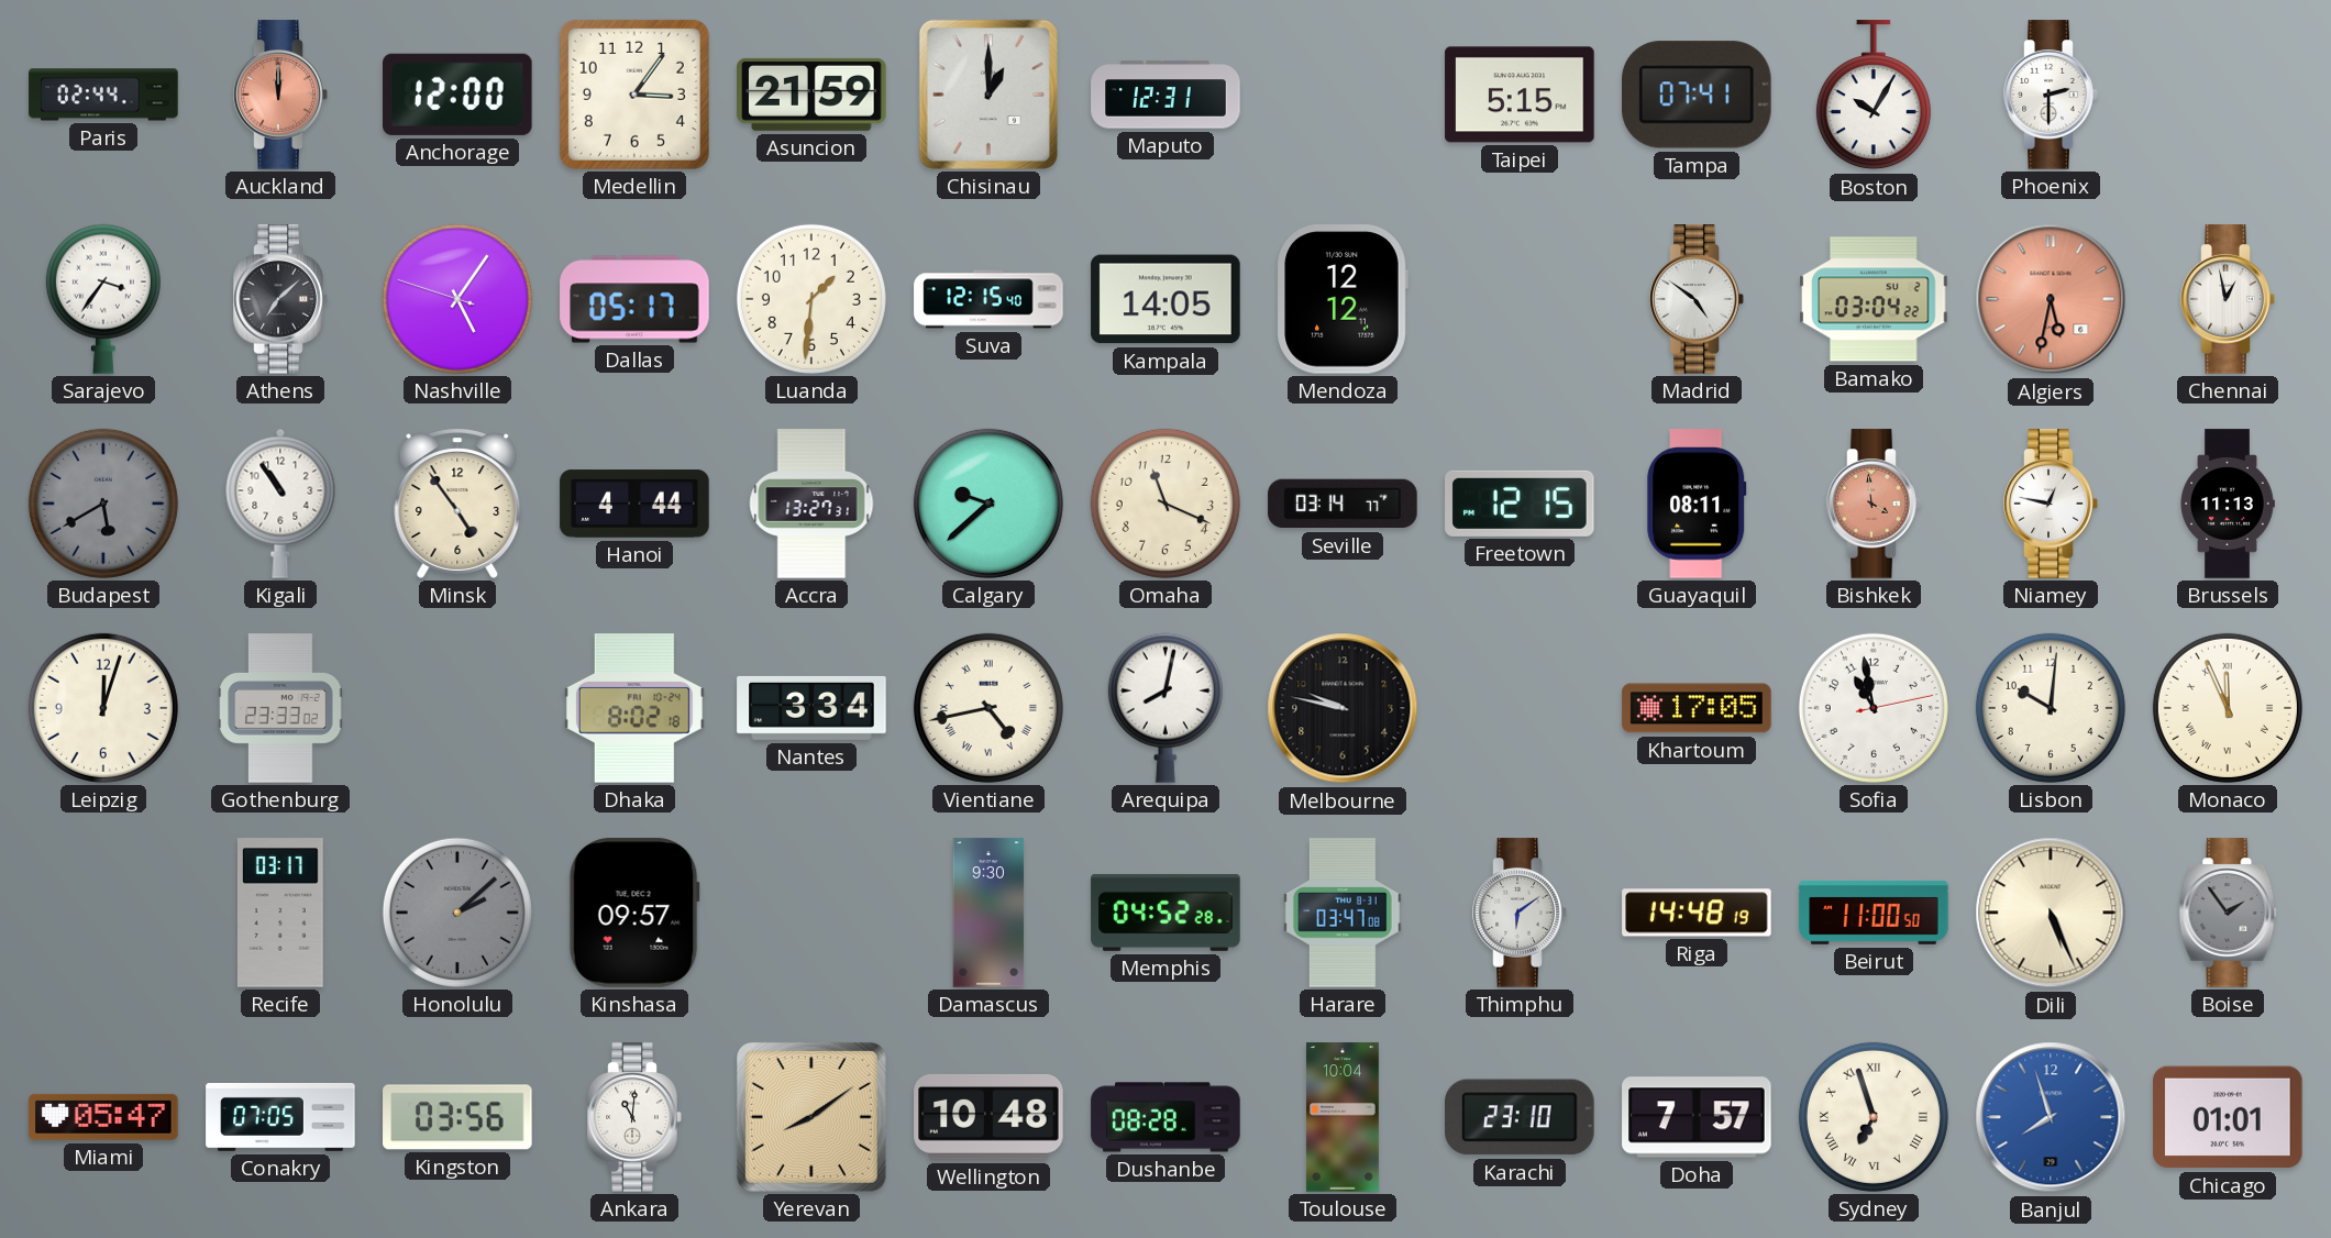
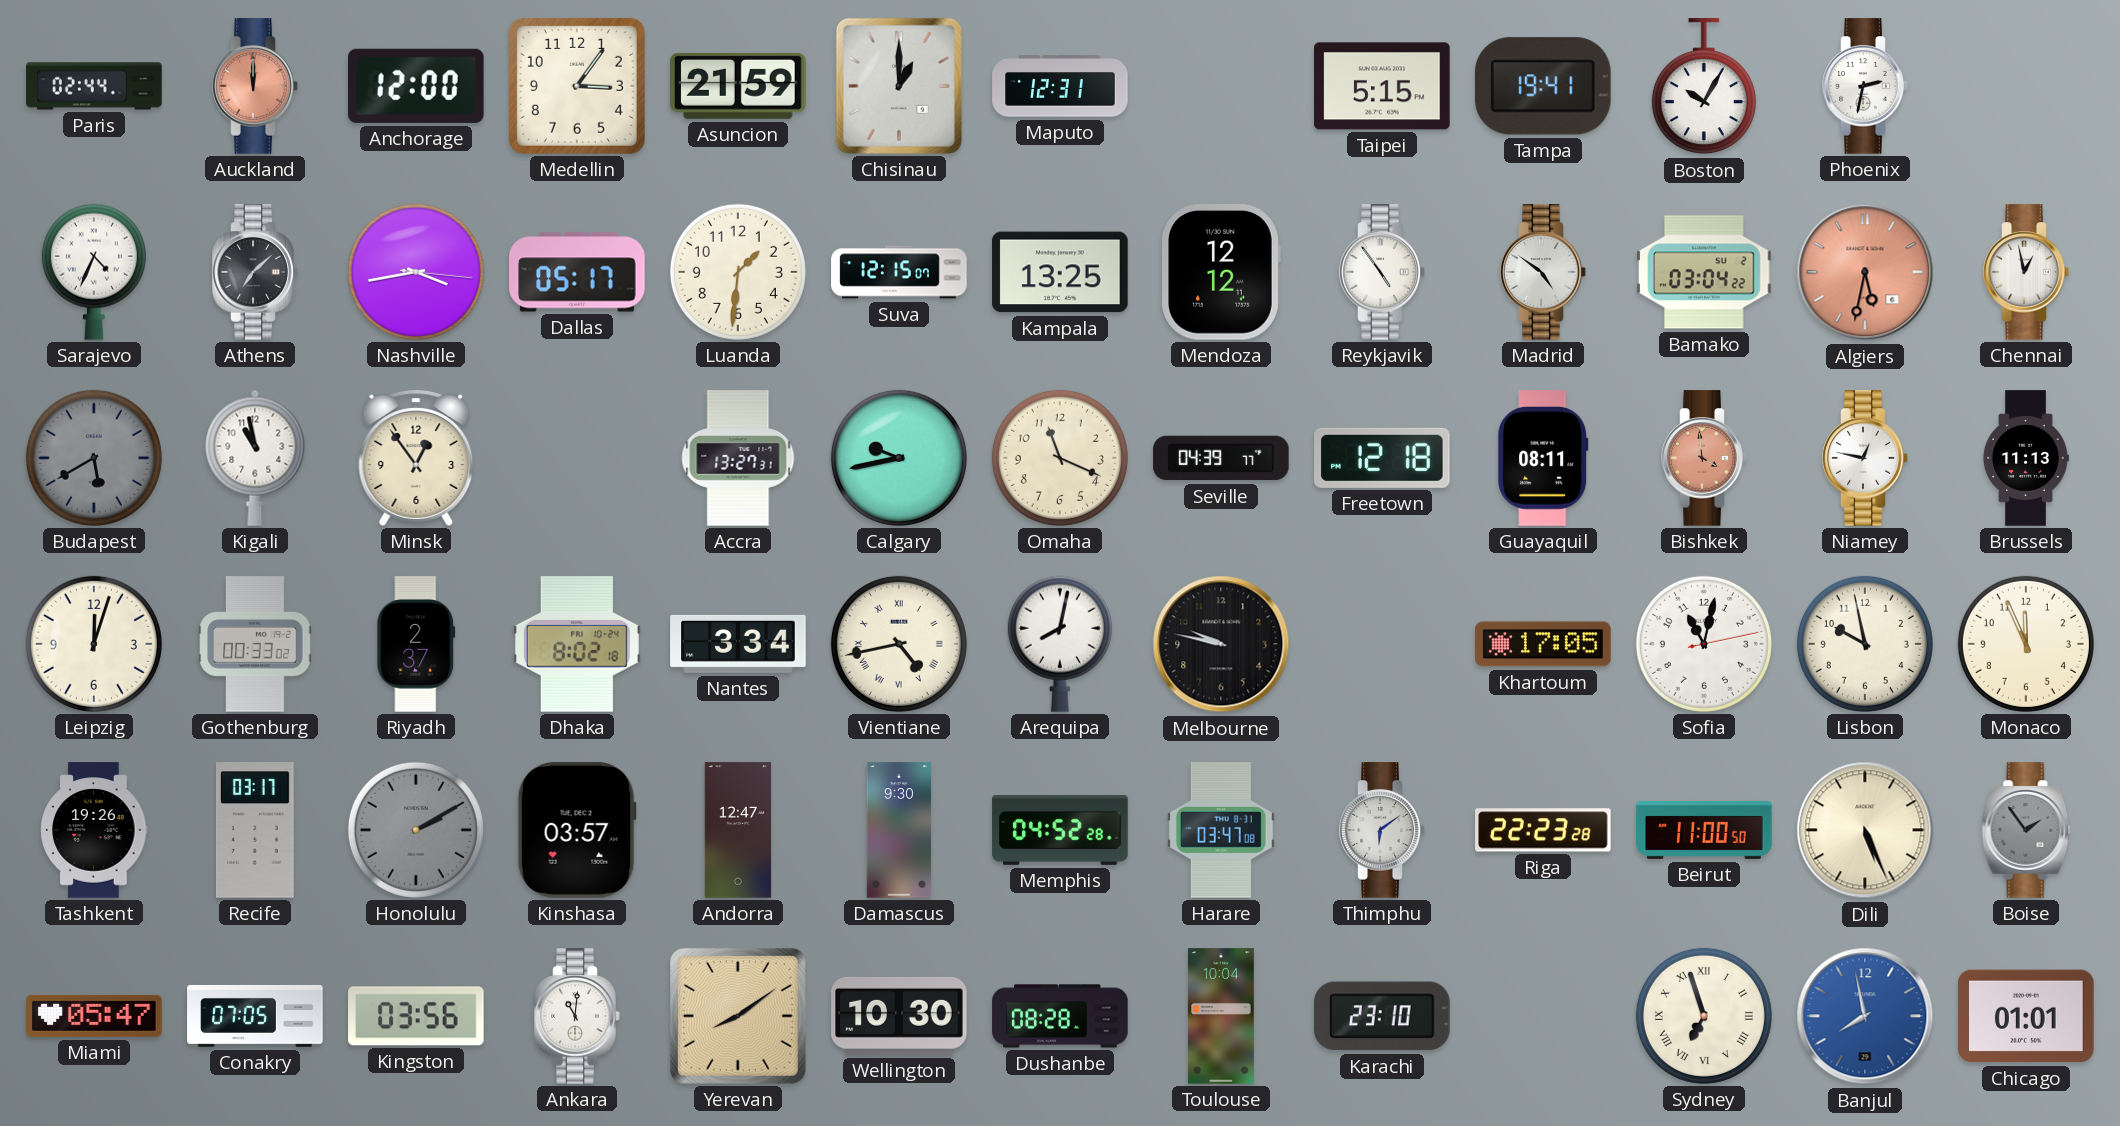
Tampa: 07:41 -> 19:41
Phoenix: 2:30 -> 2:32
Sarajevo: 3:36 -> 4:34
Nashville: 5:05 -> 3:43
Suva: 12:15:40 -> 12:15:07
Kampala: 14:05 -> 13:25
Reykjavik: none -> 4:54
Kigali: 10:54 -> 10:58
Minsk: 4:54 -> 12:54
Hanoi: 4:44 -> none
Calgary: 9:38 -> 9:43
Seville: 03:14 -> 04:39
Freetown: 12:15 -> 12:18
Gothenburg: 23:33 -> 00:33
Riyadh: none -> 2:37
Sofia: 10:58 -> 11:02
Lisbon: 10:01 -> 9:58
Monaco numerals: Roman -> Arabic
Tashkent: none -> 19:26
Honolulu: 2:08 -> 2:10
Kinshasa: 09:57 -> 03:57
Andorra: none -> 12:47
Riga: 14:48 -> 22:23
Wellington: 10:48 -> 10:30
Doha: 7:57 -> none
Banjul: 7:57 -> 7:58
